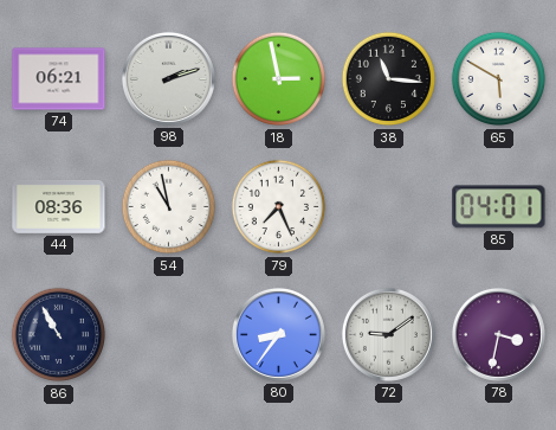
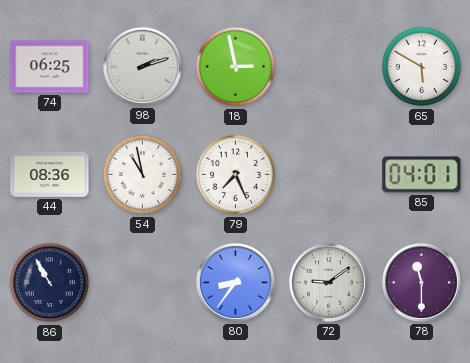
74: 06:21 -> 06:25
38: 11:16 -> none
78: 3:32 -> 11:30
